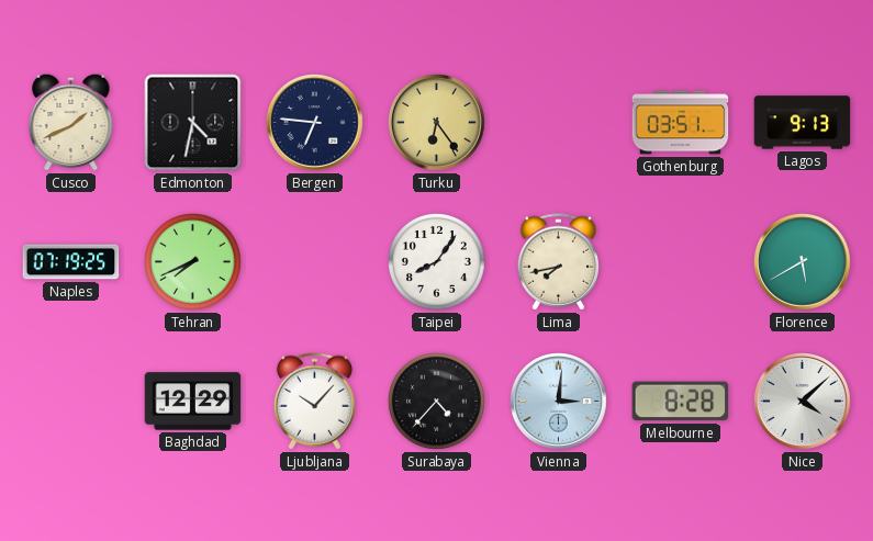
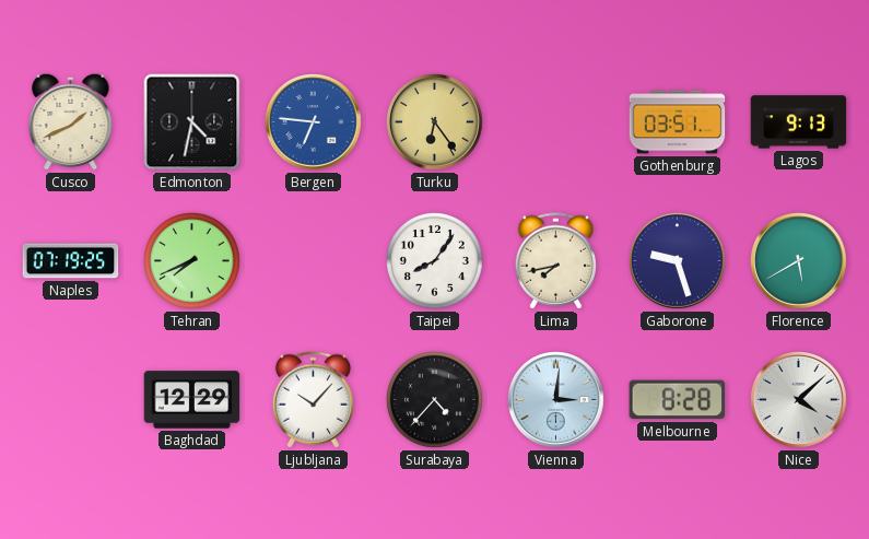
Bergen dial: navy -> blue
Gaborone: none -> 9:27
